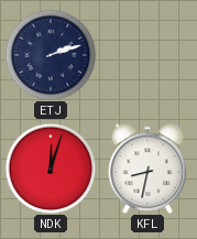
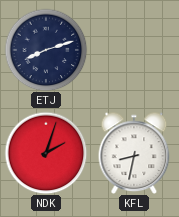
ETJ: 2:12 -> 8:12
NDK: 12:03 -> 2:03
